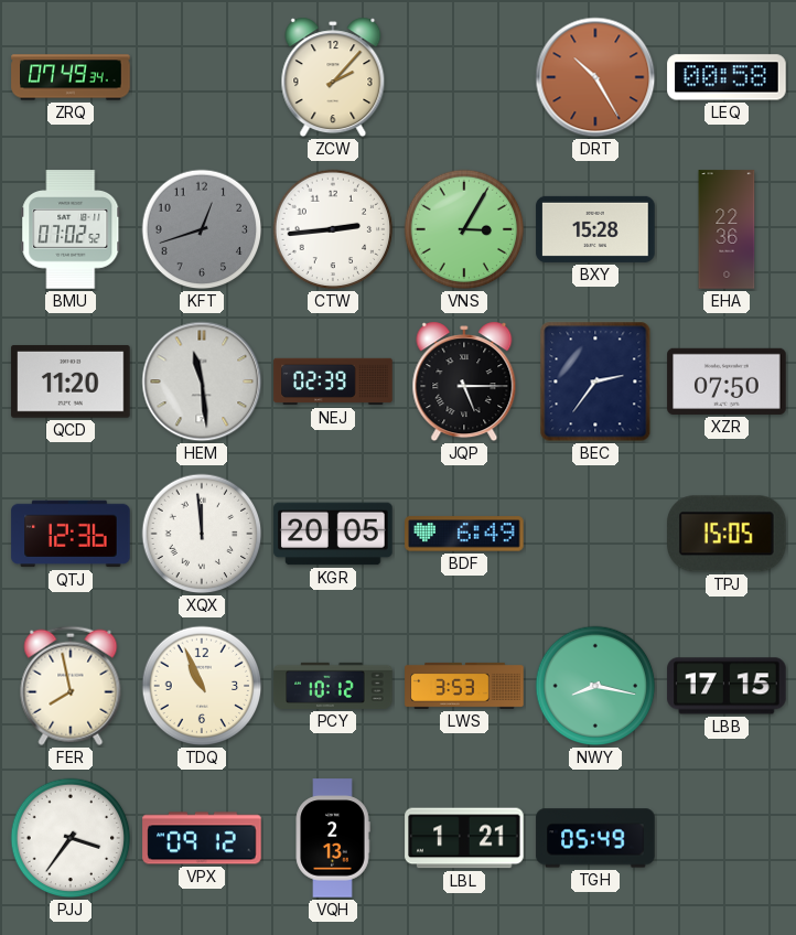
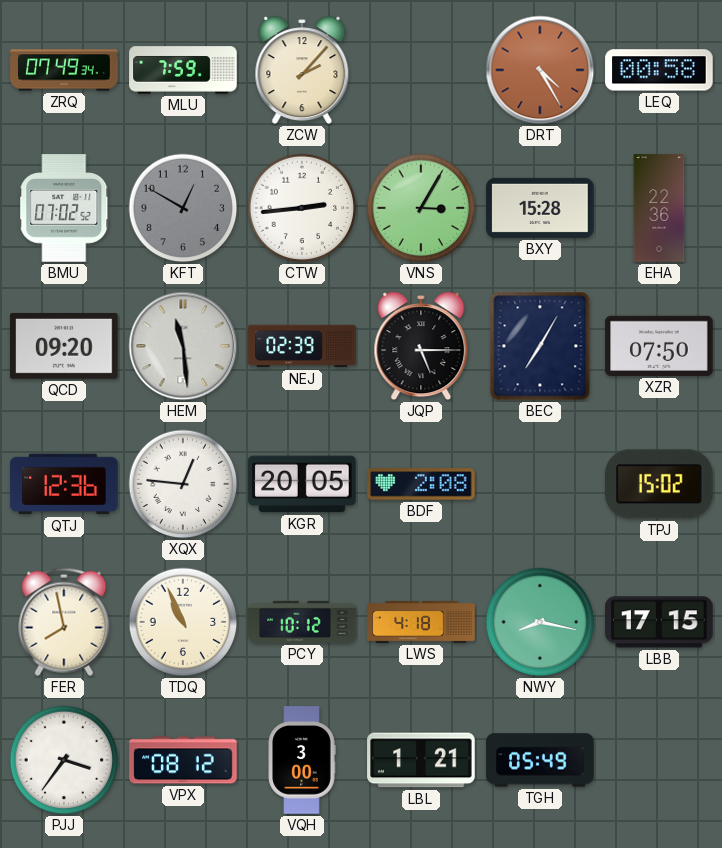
MLU: none -> 7:59
DRT: 10:25 -> 4:25
KFT: 12:42 -> 12:50
QCD: 11:20 -> 09:20
BEC: 2:36 -> 7:05
XQX: 11:59 -> 12:46
BDF: 6:49 -> 2:08
TPJ: 15:05 -> 15:02
LWS: 3:53 -> 4:18
VPX: 09:12 -> 08:12
VQH: 2:13 -> 3:00
